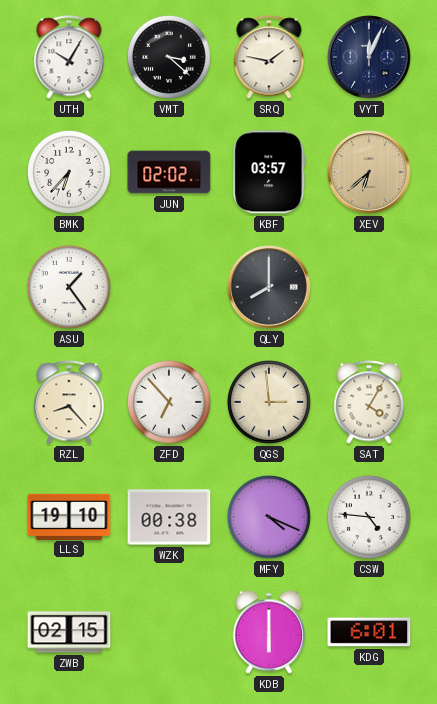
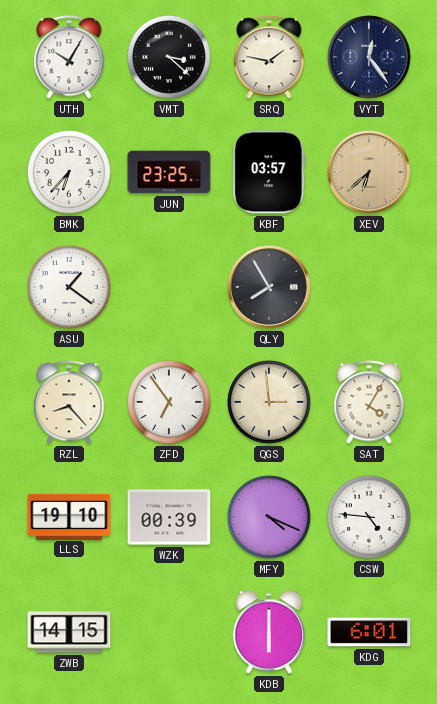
VYT: 12:04 -> 12:24
JUN: 02:02 -> 23:25
ASU: 1:24 -> 1:21
QLY: 8:00 -> 7:55
ZFD: 6:53 -> 6:54
WZK: 00:38 -> 00:39
ZWB: 02:15 -> 14:15
